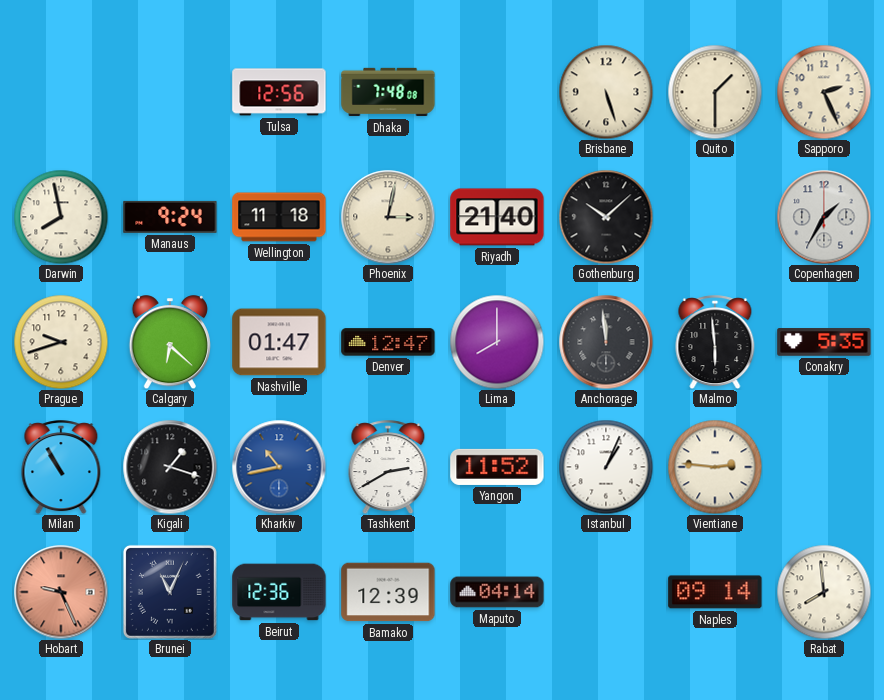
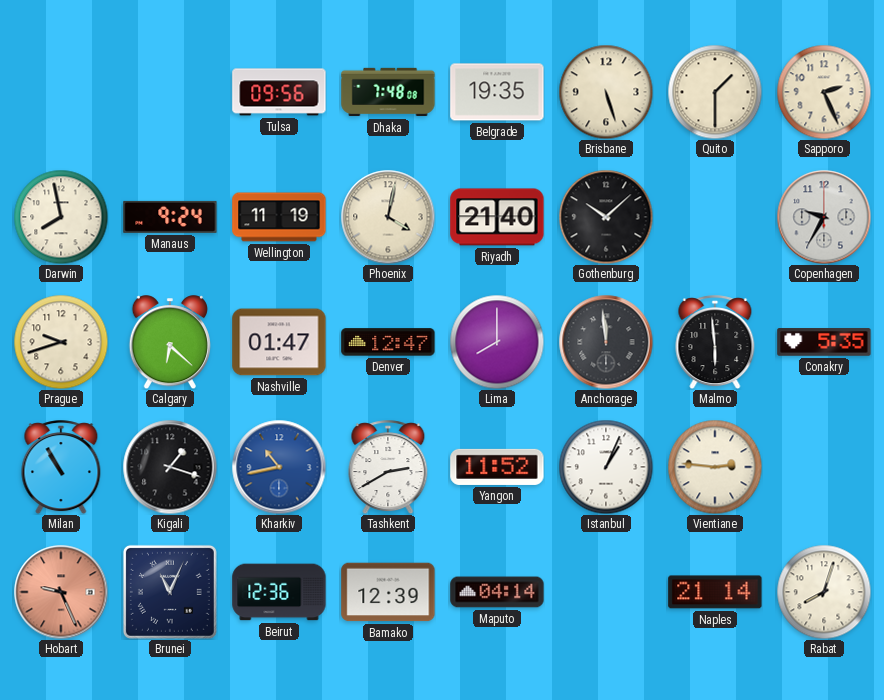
Tulsa: 12:56 -> 09:56
Belgrade: none -> 19:35
Wellington: 11:18 -> 11:19
Phoenix: 3:02 -> 4:02
Copenhagen: 1:35 -> 9:35
Naples: 09:14 -> 21:14
Rabat: 7:59 -> 8:03
